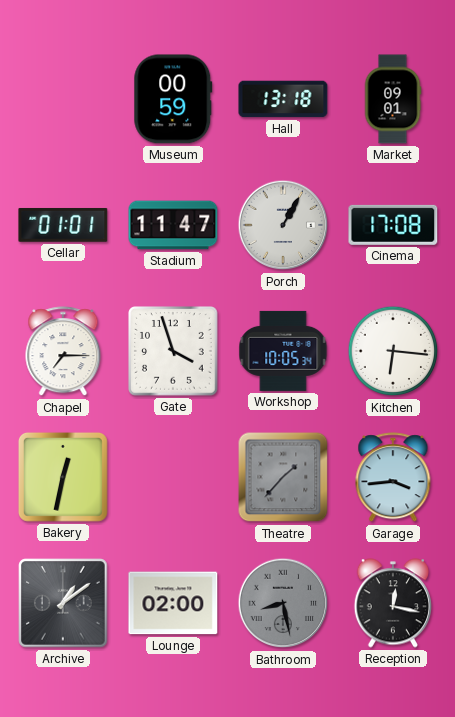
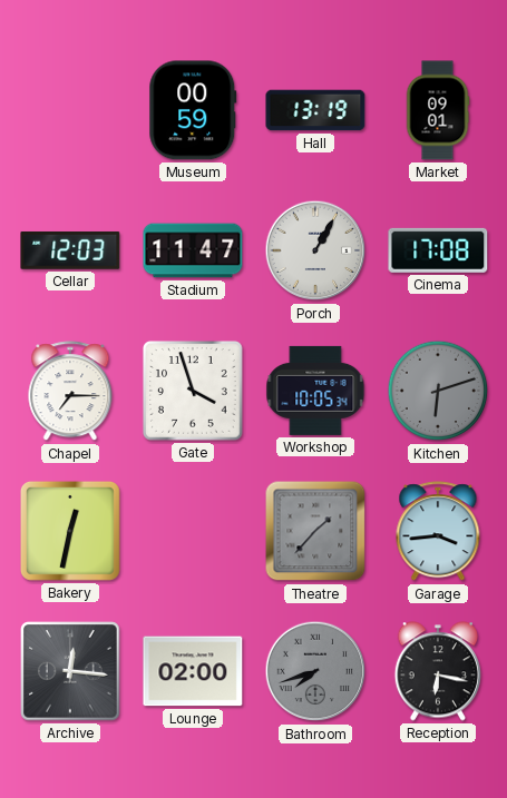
Hall: 13:18 -> 13:19
Cellar: 01:01 -> 12:03
Kitchen: 6:16 -> 6:12
Kitchen dial: white -> grey
Archive: 1:09 -> 12:16
Bathroom: 8:28 -> 7:42
Reception: 12:17 -> 6:17
